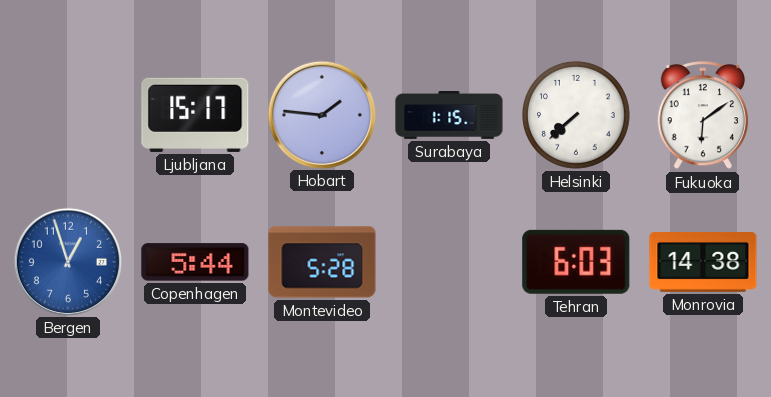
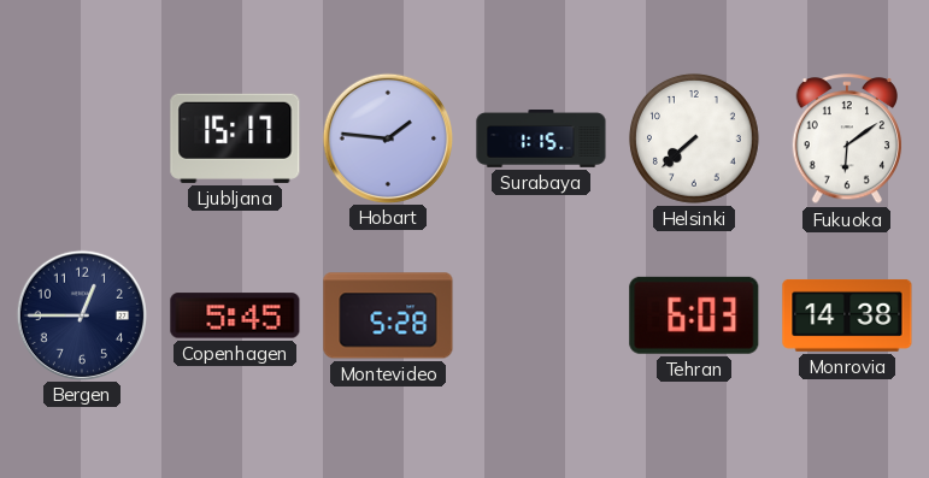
Bergen: 12:57 -> 12:45
Bergen dial: blue -> navy
Copenhagen: 5:44 -> 5:45
